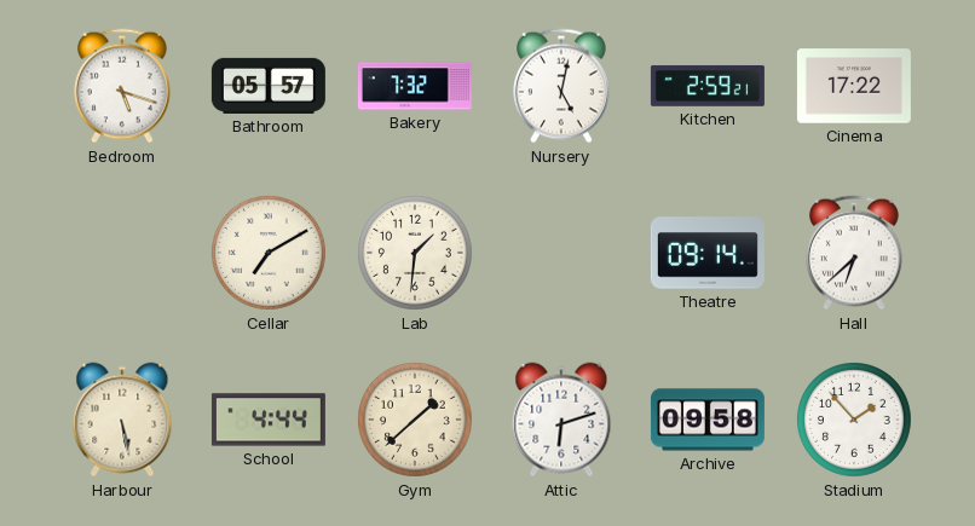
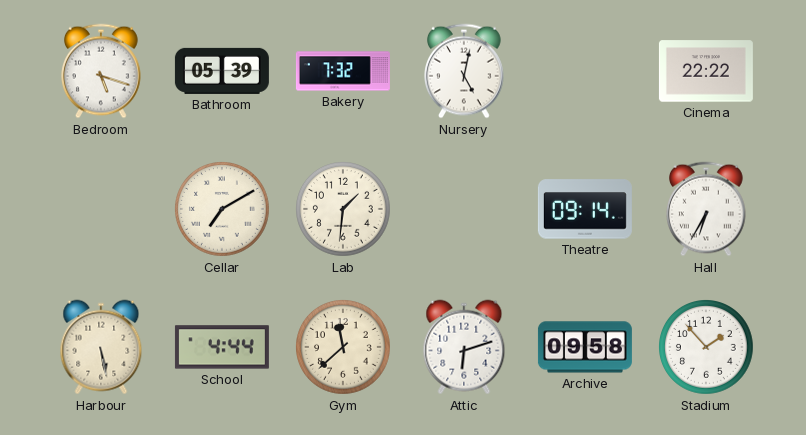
Bathroom: 05:57 -> 05:39
Kitchen: 2:59 -> none
Cinema: 17:22 -> 22:22
Hall: 6:38 -> 6:35
Gym: 1:38 -> 11:38
